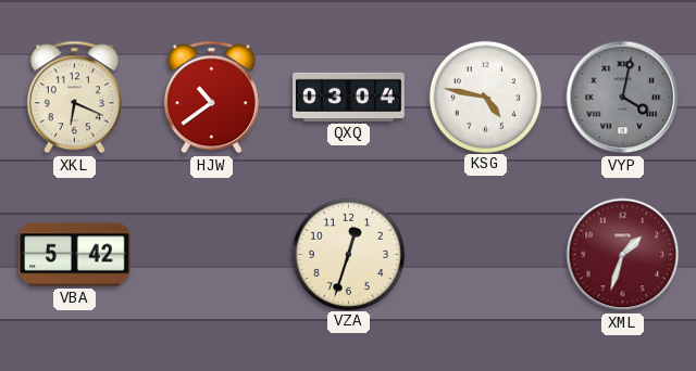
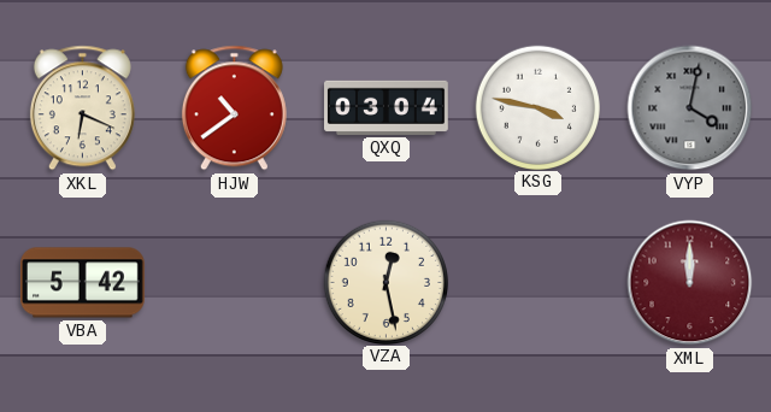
KSG: 4:47 -> 3:47
VZA: 12:33 -> 12:28
XML: 1:33 -> 12:00
